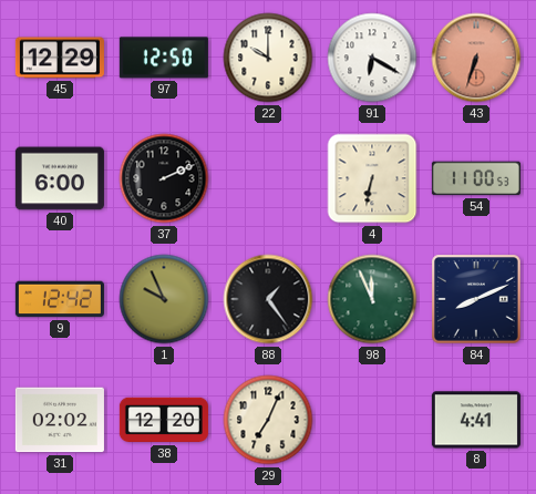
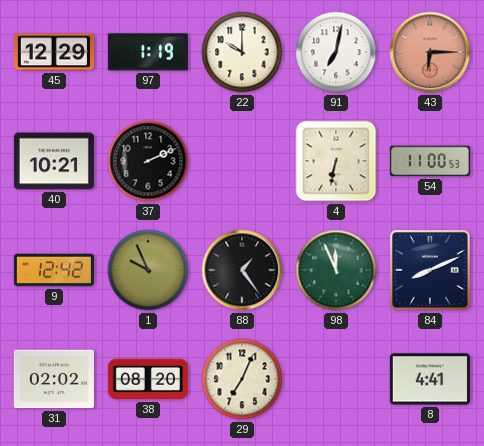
97: 12:50 -> 1:19
91: 6:20 -> 7:02
43: 6:33 -> 6:15
40: 6:00 -> 10:21
38: 12:20 -> 08:20
